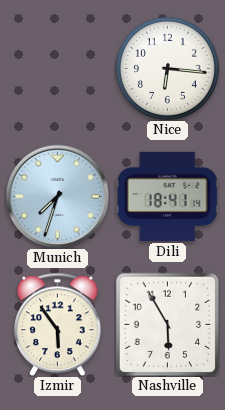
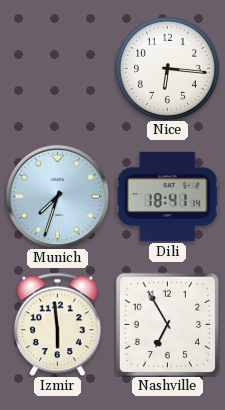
Izmir: 5:54 -> 5:59
Nashville: 5:55 -> 6:55
